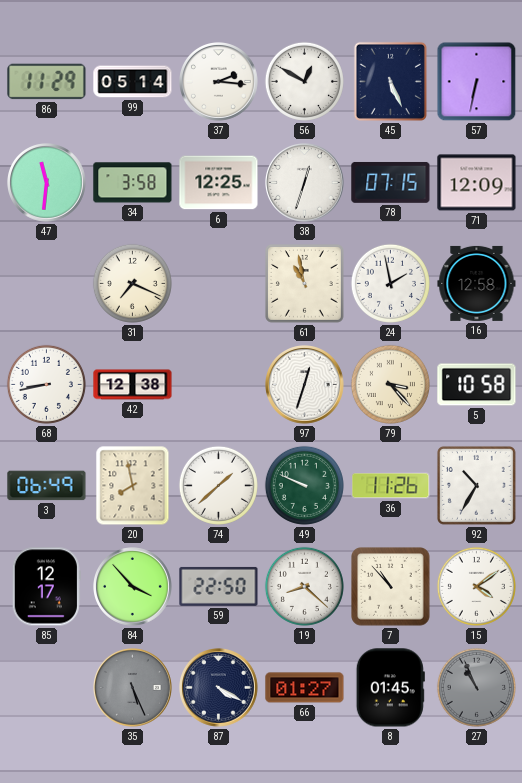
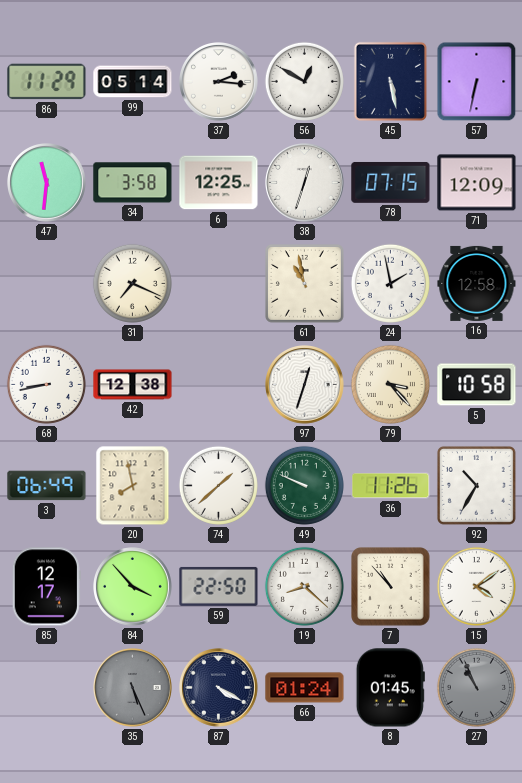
45: 5:26 -> 5:28
66: 01:27 -> 01:24
